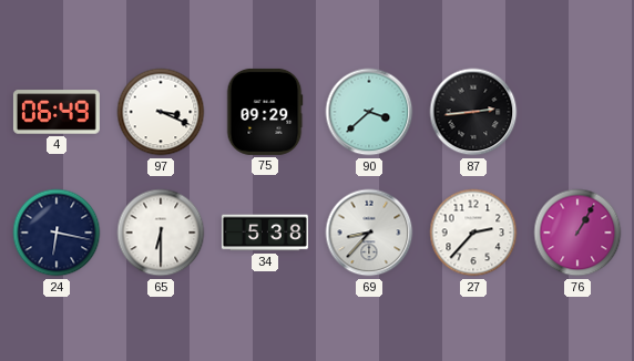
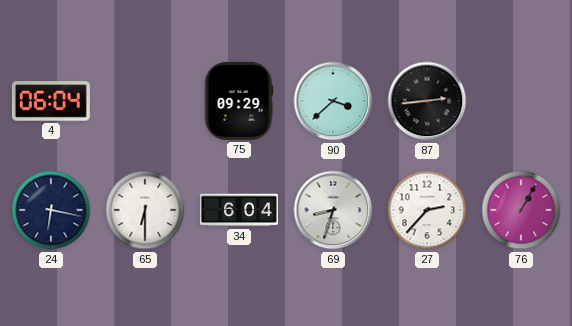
4: 06:49 -> 06:04
97: 3:19 -> none
34: 5:38 -> 6:04
69: 8:37 -> 8:33
